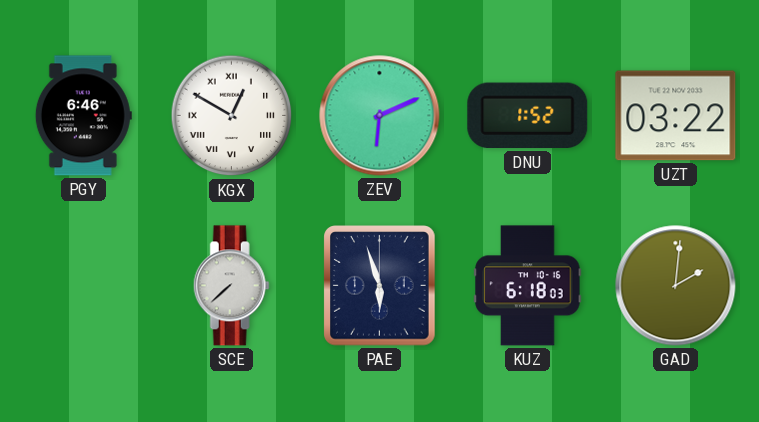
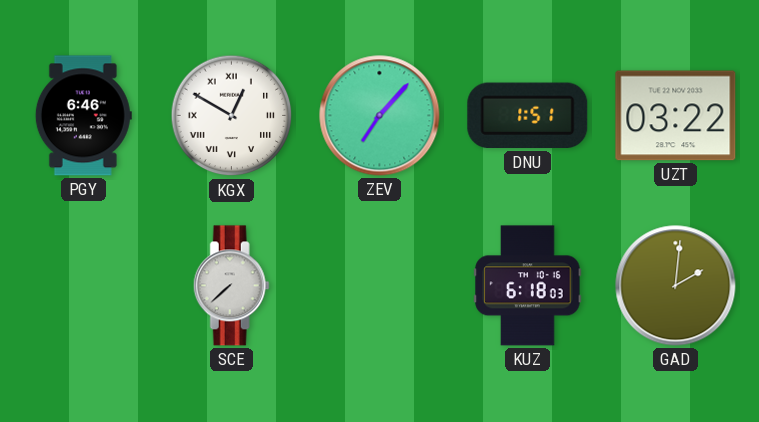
ZEV: 6:11 -> 7:07
DNU: 1:52 -> 1:51
PAE: 5:57 -> none
